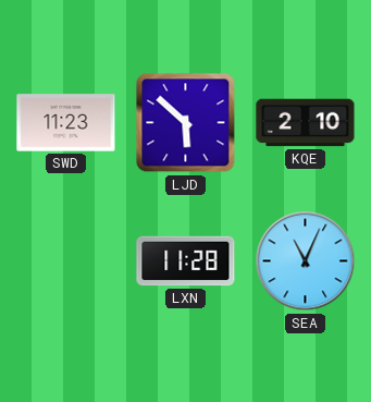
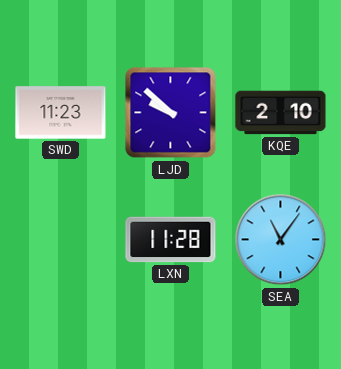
LJD: 5:52 -> 9:52
SEA: 11:04 -> 11:06
